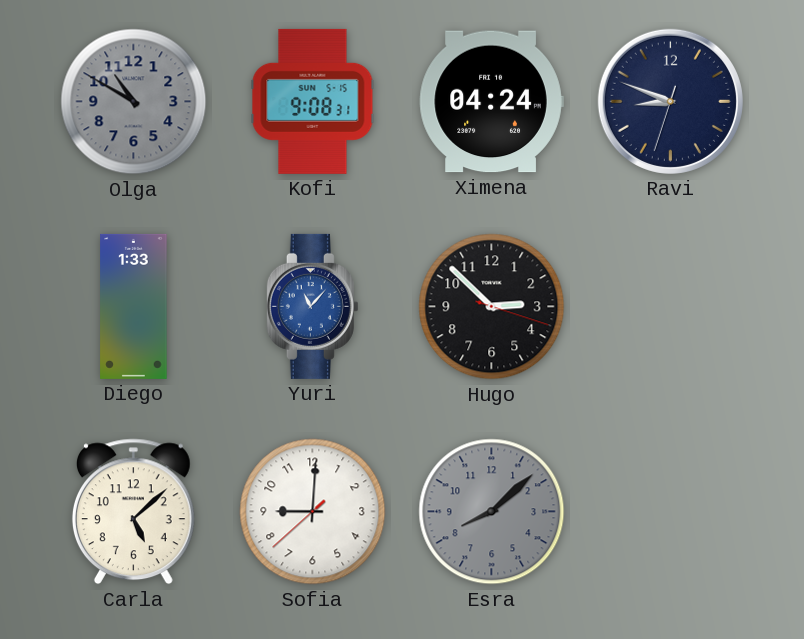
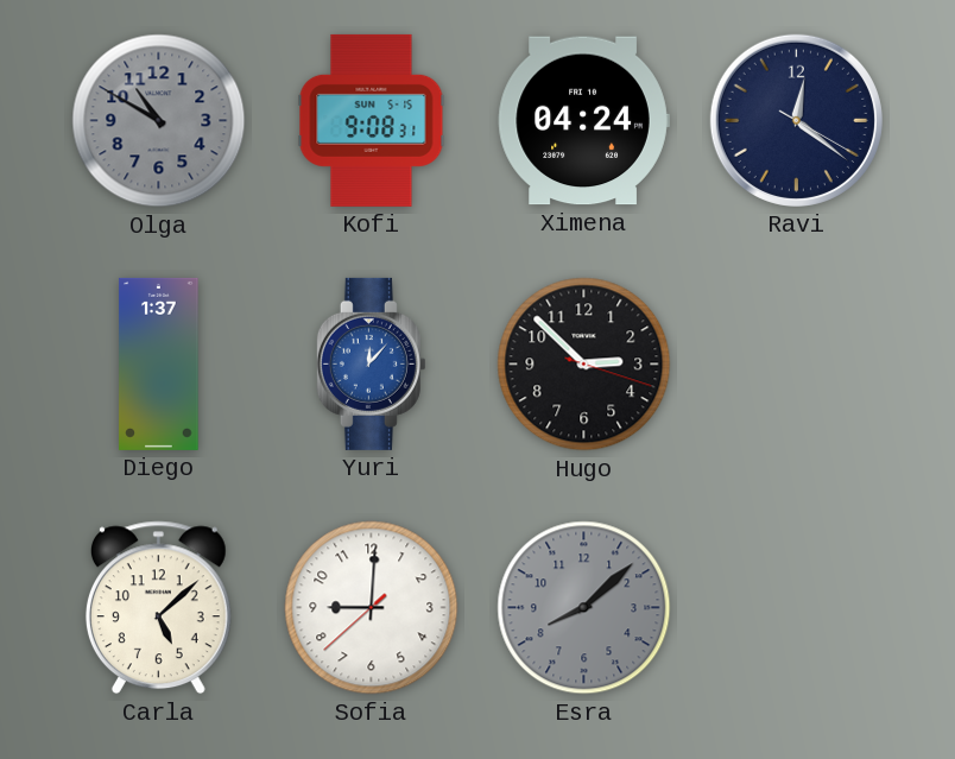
Ravi: 8:48 -> 12:21
Diego: 1:33 -> 1:37
Yuri: 11:07 -> 12:07
